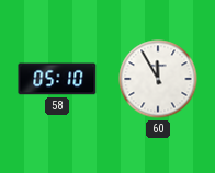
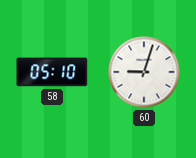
60: 11:55 -> 9:03
